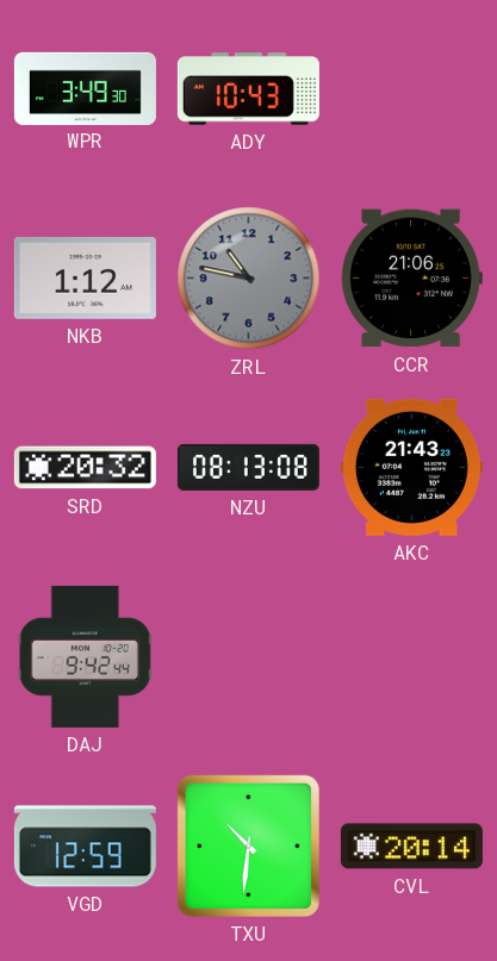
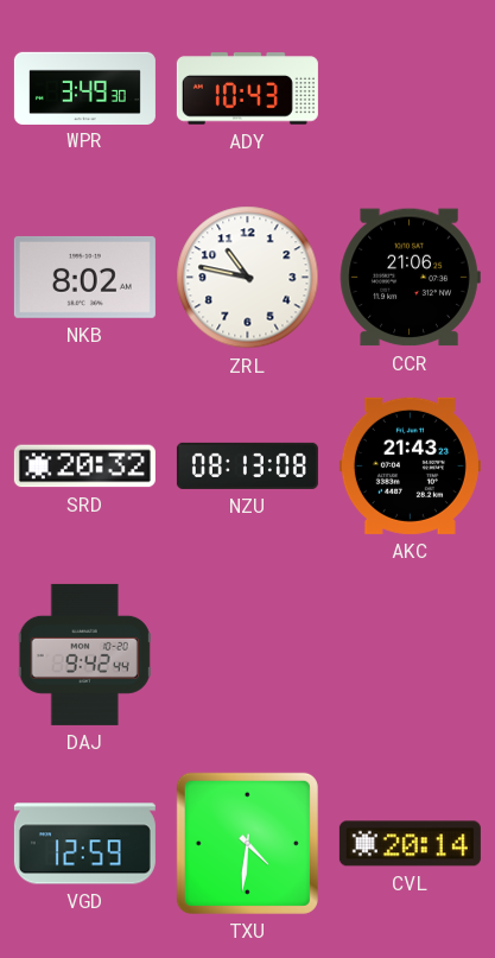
NKB: 1:12 -> 8:02
ZRL dial: grey -> white
TXU: 10:31 -> 4:31
